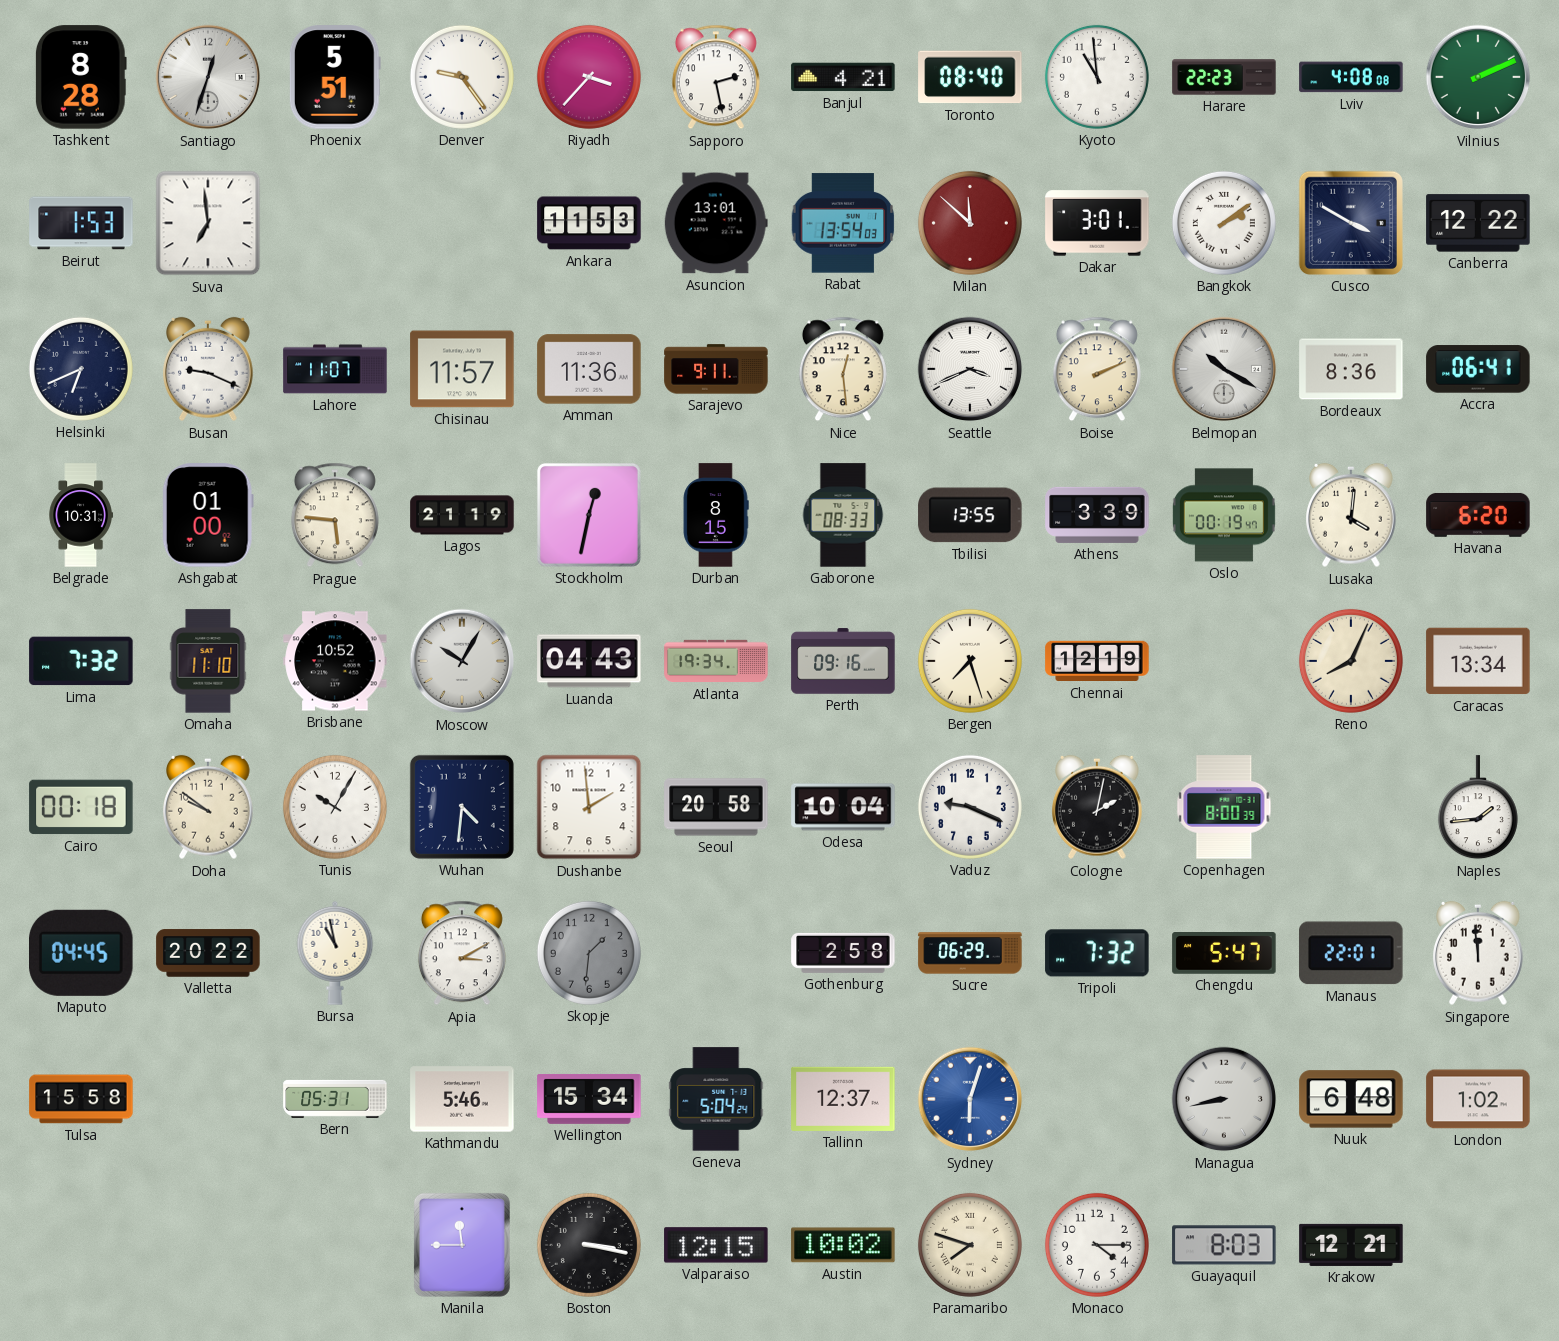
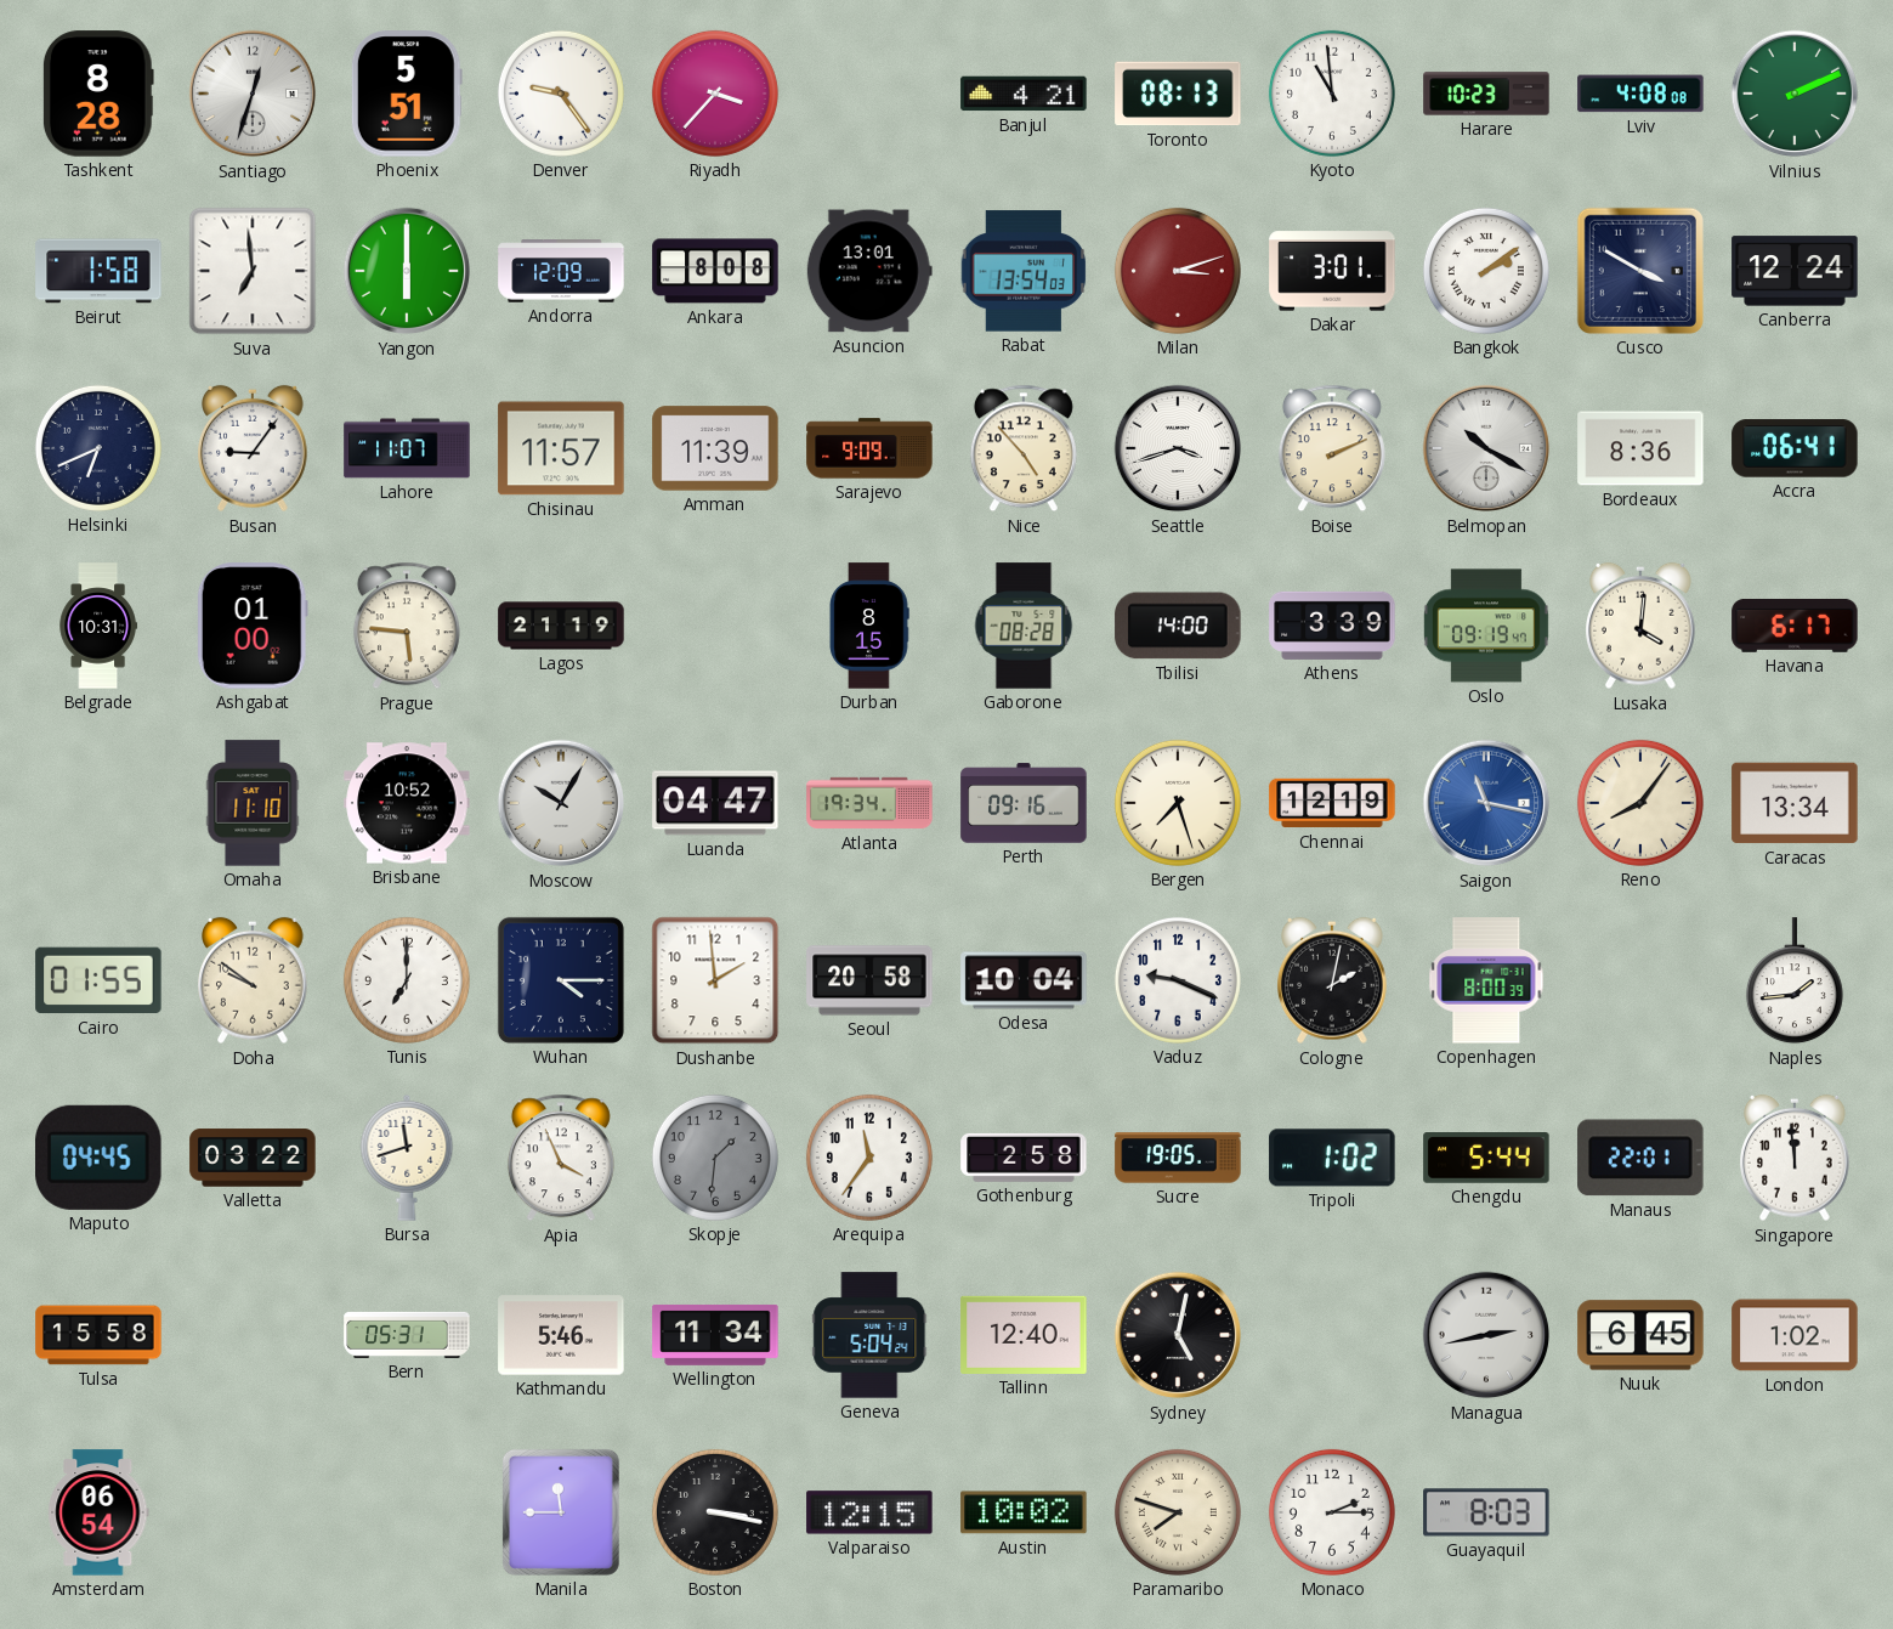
Sapporo: 2:28 -> none
Toronto: 08:40 -> 08:13
Harare: 22:23 -> 10:23
Beirut: 1:53 -> 1:58
Yangon: none -> 6:00
Andorra: none -> 12:09
Ankara: 11:53 -> 8:08
Milan: 11:52 -> 3:12
Canberra: 12:22 -> 12:24
Busan: 9:19 -> 9:06
Amman: 11:36 -> 11:39
Sarajevo: 9:11 -> 9:09
Nice: 12:29 -> 4:53
Seattle: 3:41 -> 3:42
Stockholm: 12:32 -> none
Gaborone: 08:33 -> 08:28
Tbilisi: 13:55 -> 14:00
Oslo: 00:19 -> 09:19
Havana: 6:20 -> 6:17
Lima: 7:32 -> none
Luanda: 04:43 -> 04:47
Saigon: none -> 11:17
Reno: 8:04 -> 8:06
Cairo: 00:18 -> 01:55
Tunis: 10:05 -> 7:00
Wuhan: 4:31 -> 4:15
Valletta: 20:22 -> 03:22
Bursa: 10:58 -> 11:42
Apia: 3:10 -> 3:56
Arequipa: none -> 11:36
Sucre: 06:29 -> 19:05
Tripoli: 7:32 -> 1:02
Chengdu: 5:47 -> 5:44
Wellington: 15:34 -> 11:34
Tallinn: 12:37 -> 12:40
Sydney: 6:03 -> 5:02
Sydney dial: blue -> black
Managua: 8:43 -> 2:43
Nuuk: 6:48 -> 6:45
Amsterdam: none -> 06:54
Monaco: 4:15 -> 2:15
Krakow: 12:21 -> none
